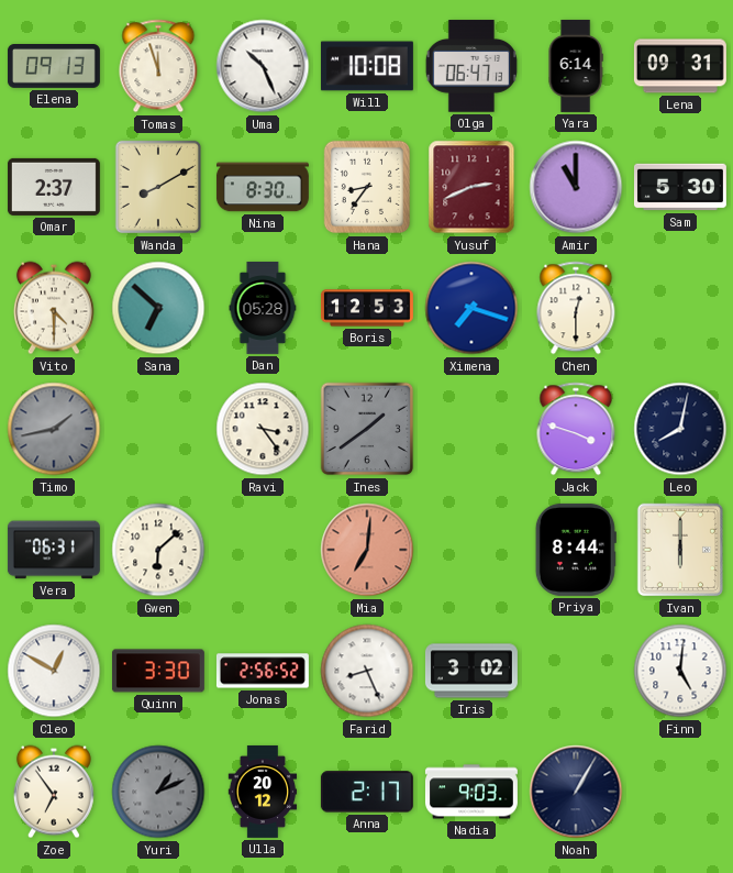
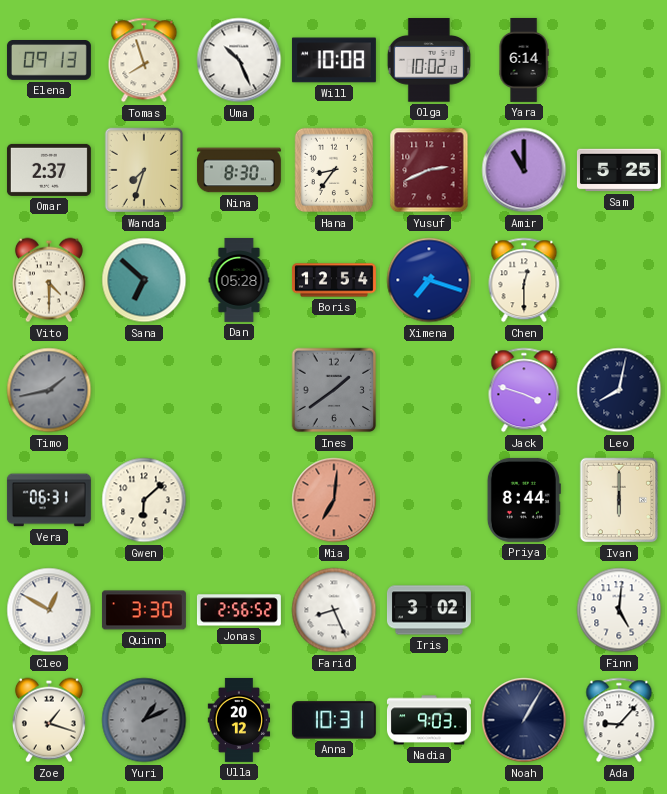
Tomas: 11:57 -> 7:57
Olga: 06:47 -> 10:02
Lena: 09:31 -> none
Wanda: 8:10 -> 7:33
Sam: 5:30 -> 5:25
Boris: 12:53 -> 12:54
Ravi: 3:24 -> none
Zoe: 6:54 -> 1:18
Anna: 2:17 -> 10:31
Ada: none -> 9:07
